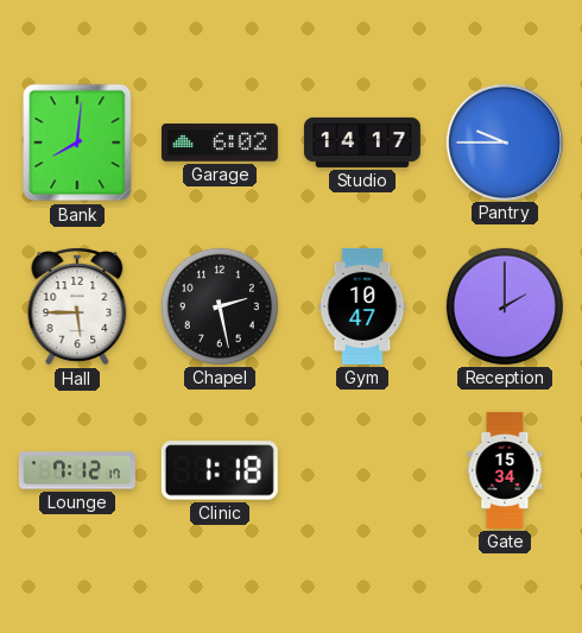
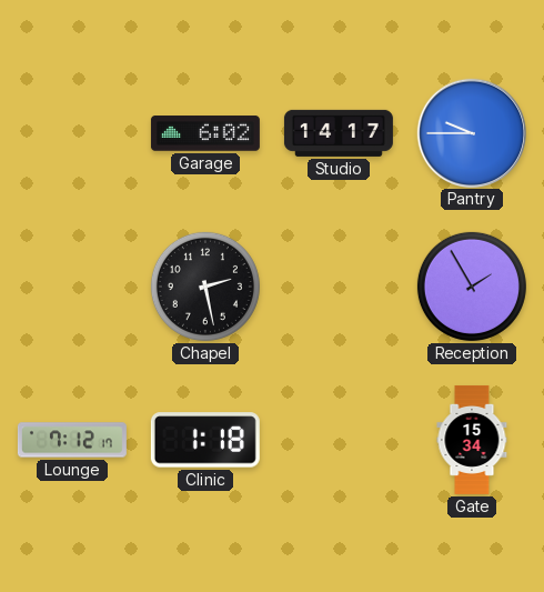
Bank: 8:01 -> none
Hall: 5:45 -> none
Gym: 10:47 -> none
Reception: 2:00 -> 1:55
